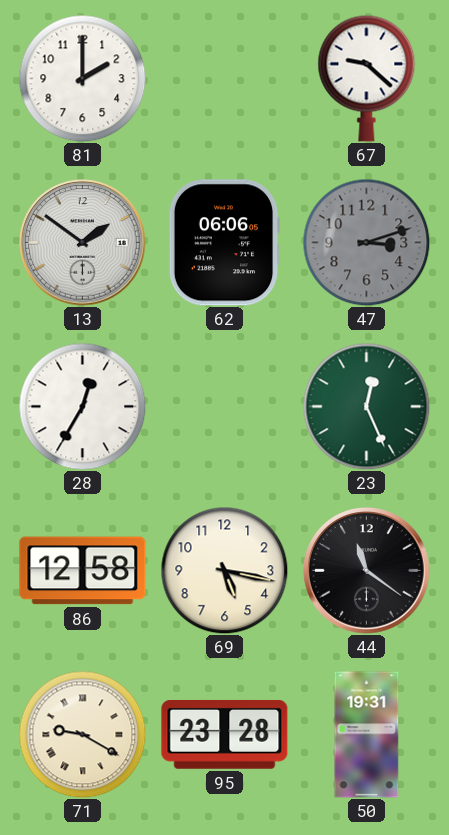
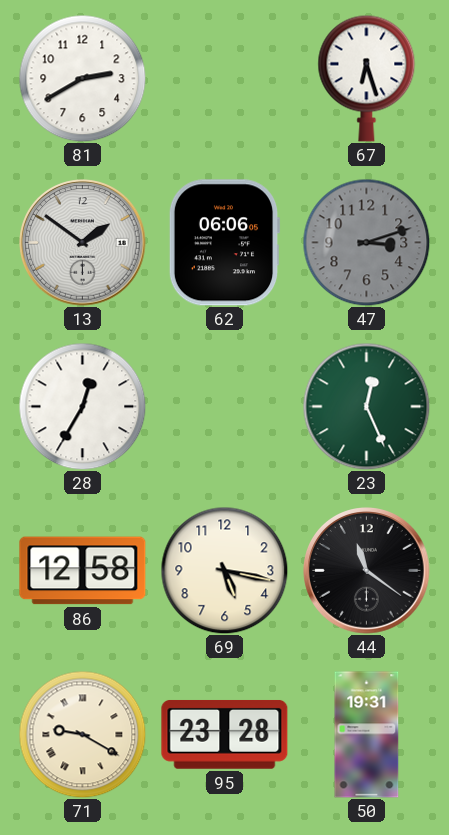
81: 2:00 -> 2:40
67: 9:22 -> 6:27
